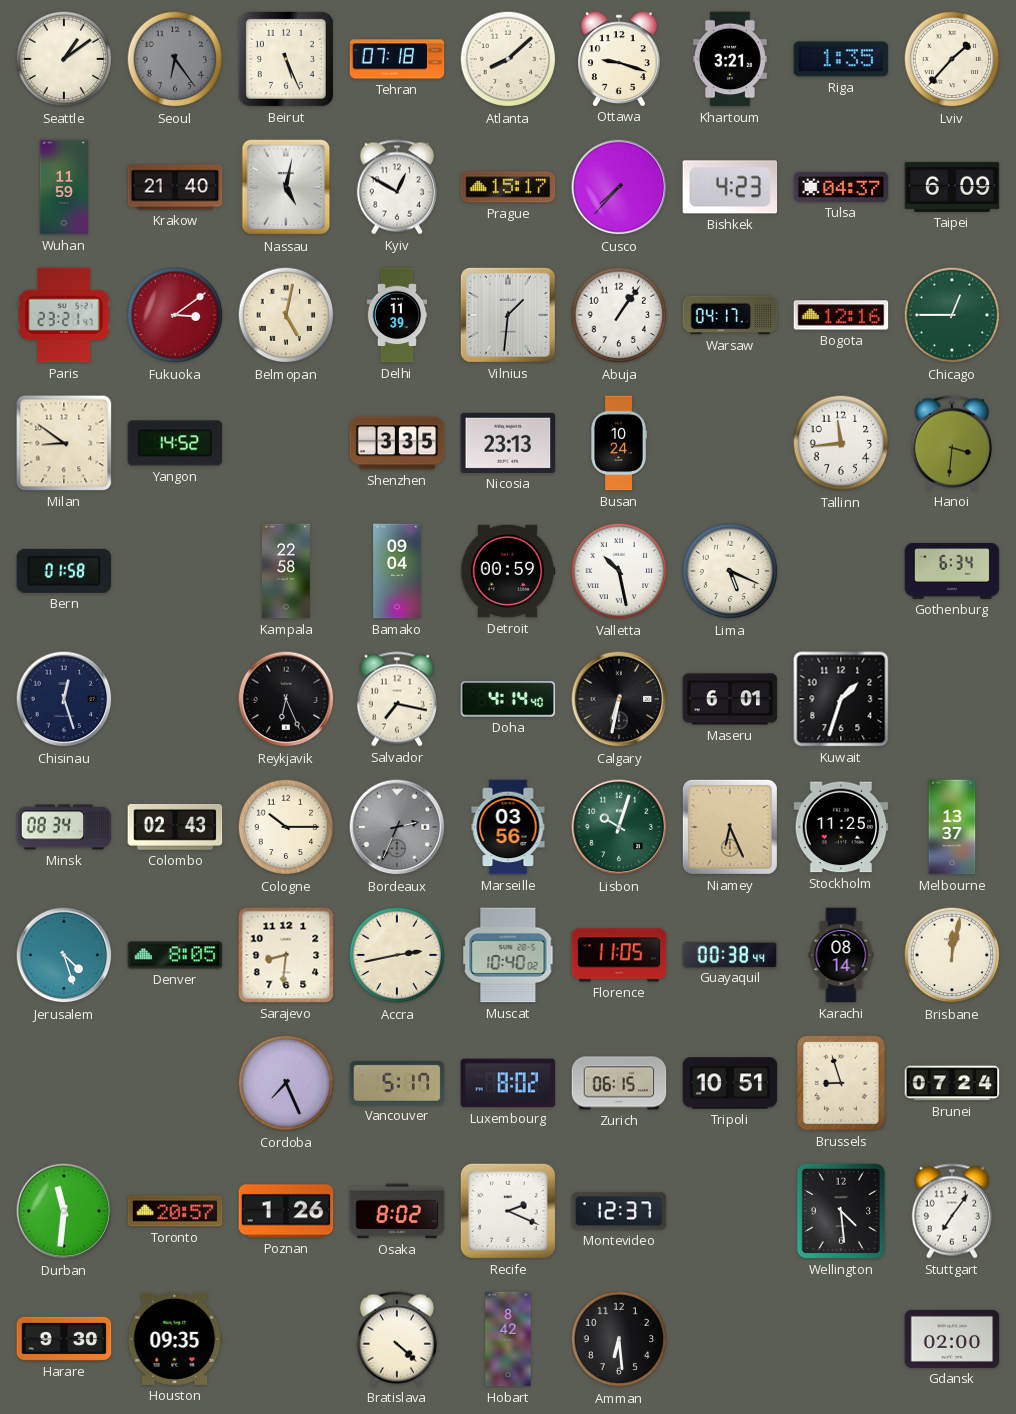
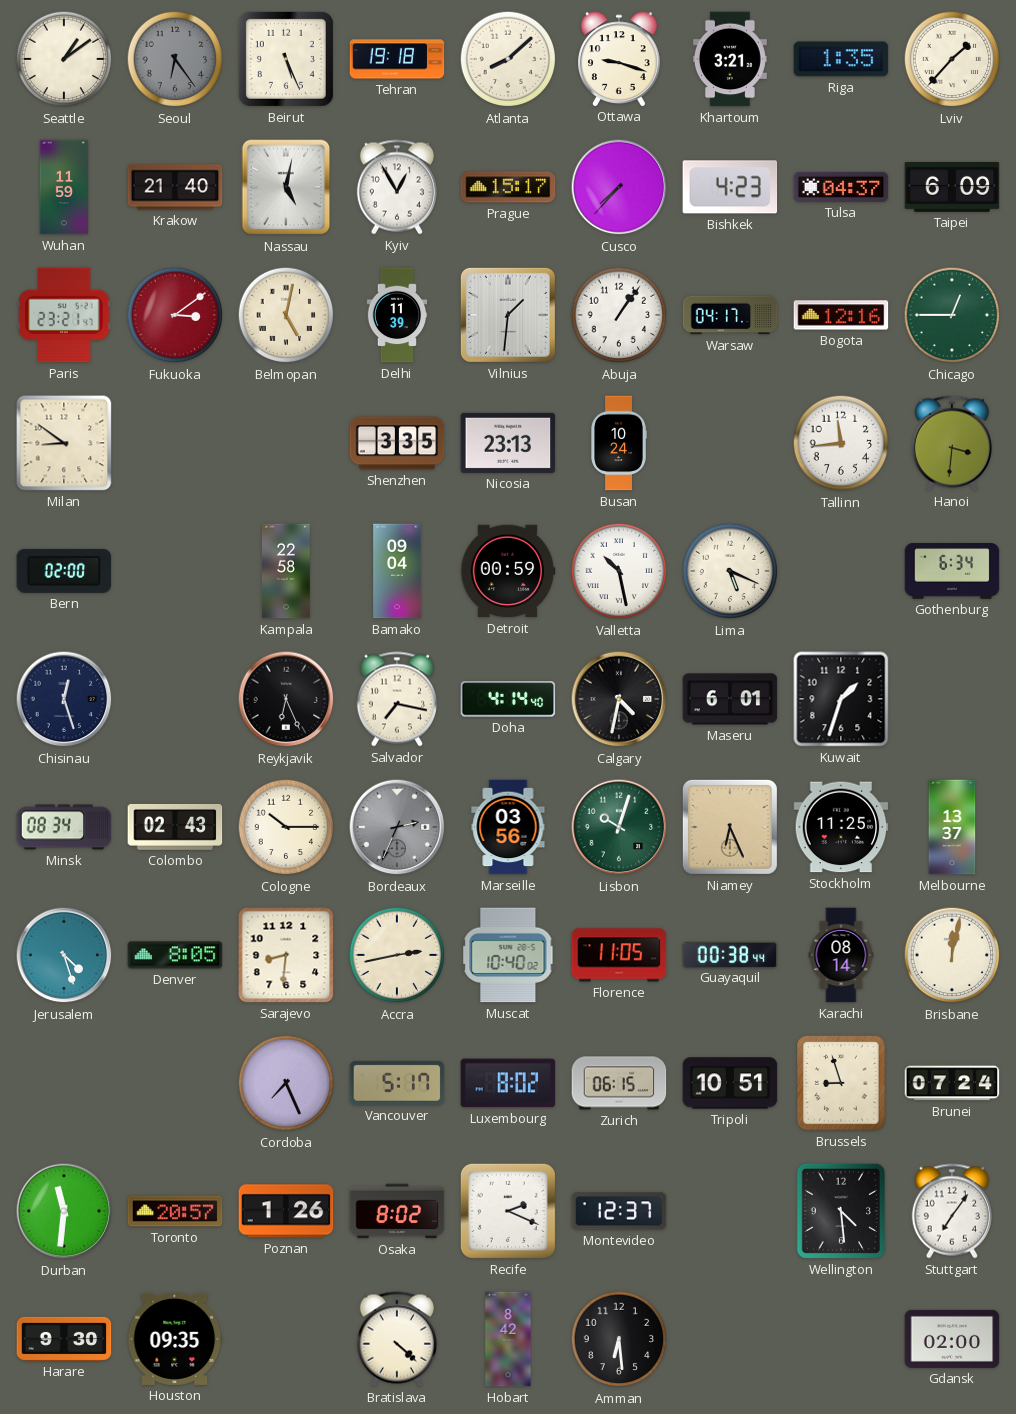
Tehran: 07:18 -> 19:18
Kyiv: 12:50 -> 12:55
Yangon: 14:52 -> none
Bern: 01:58 -> 02:00
Calgary: 6:32 -> 4:32
